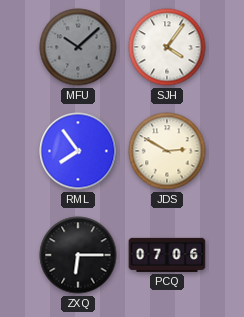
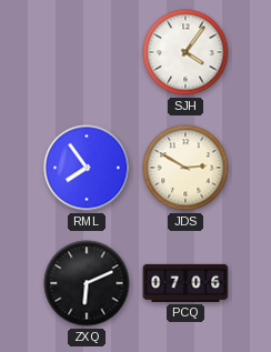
MFU: 10:08 -> none
ZXQ: 6:15 -> 6:11
